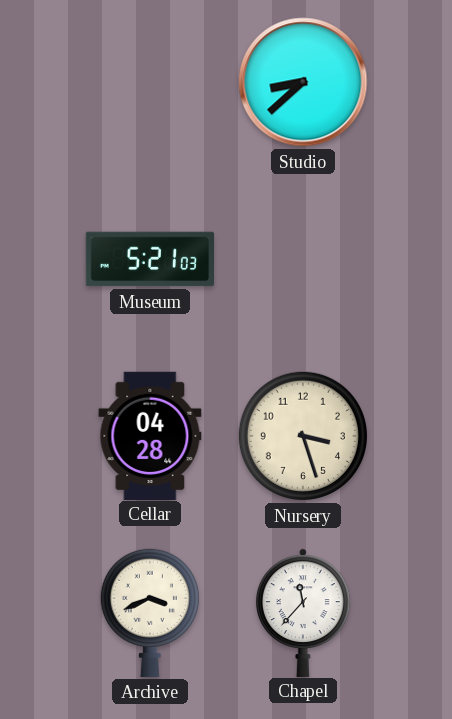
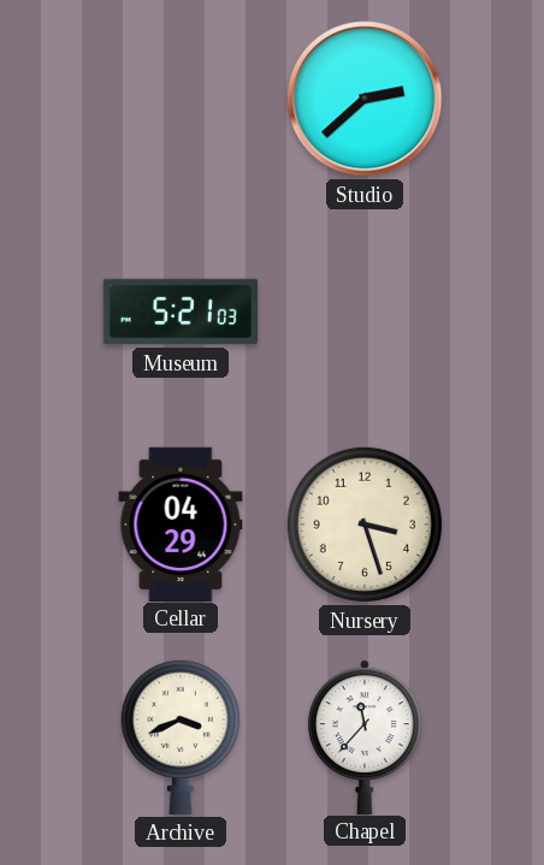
Studio: 8:38 -> 2:38
Cellar: 04:28 -> 04:29
